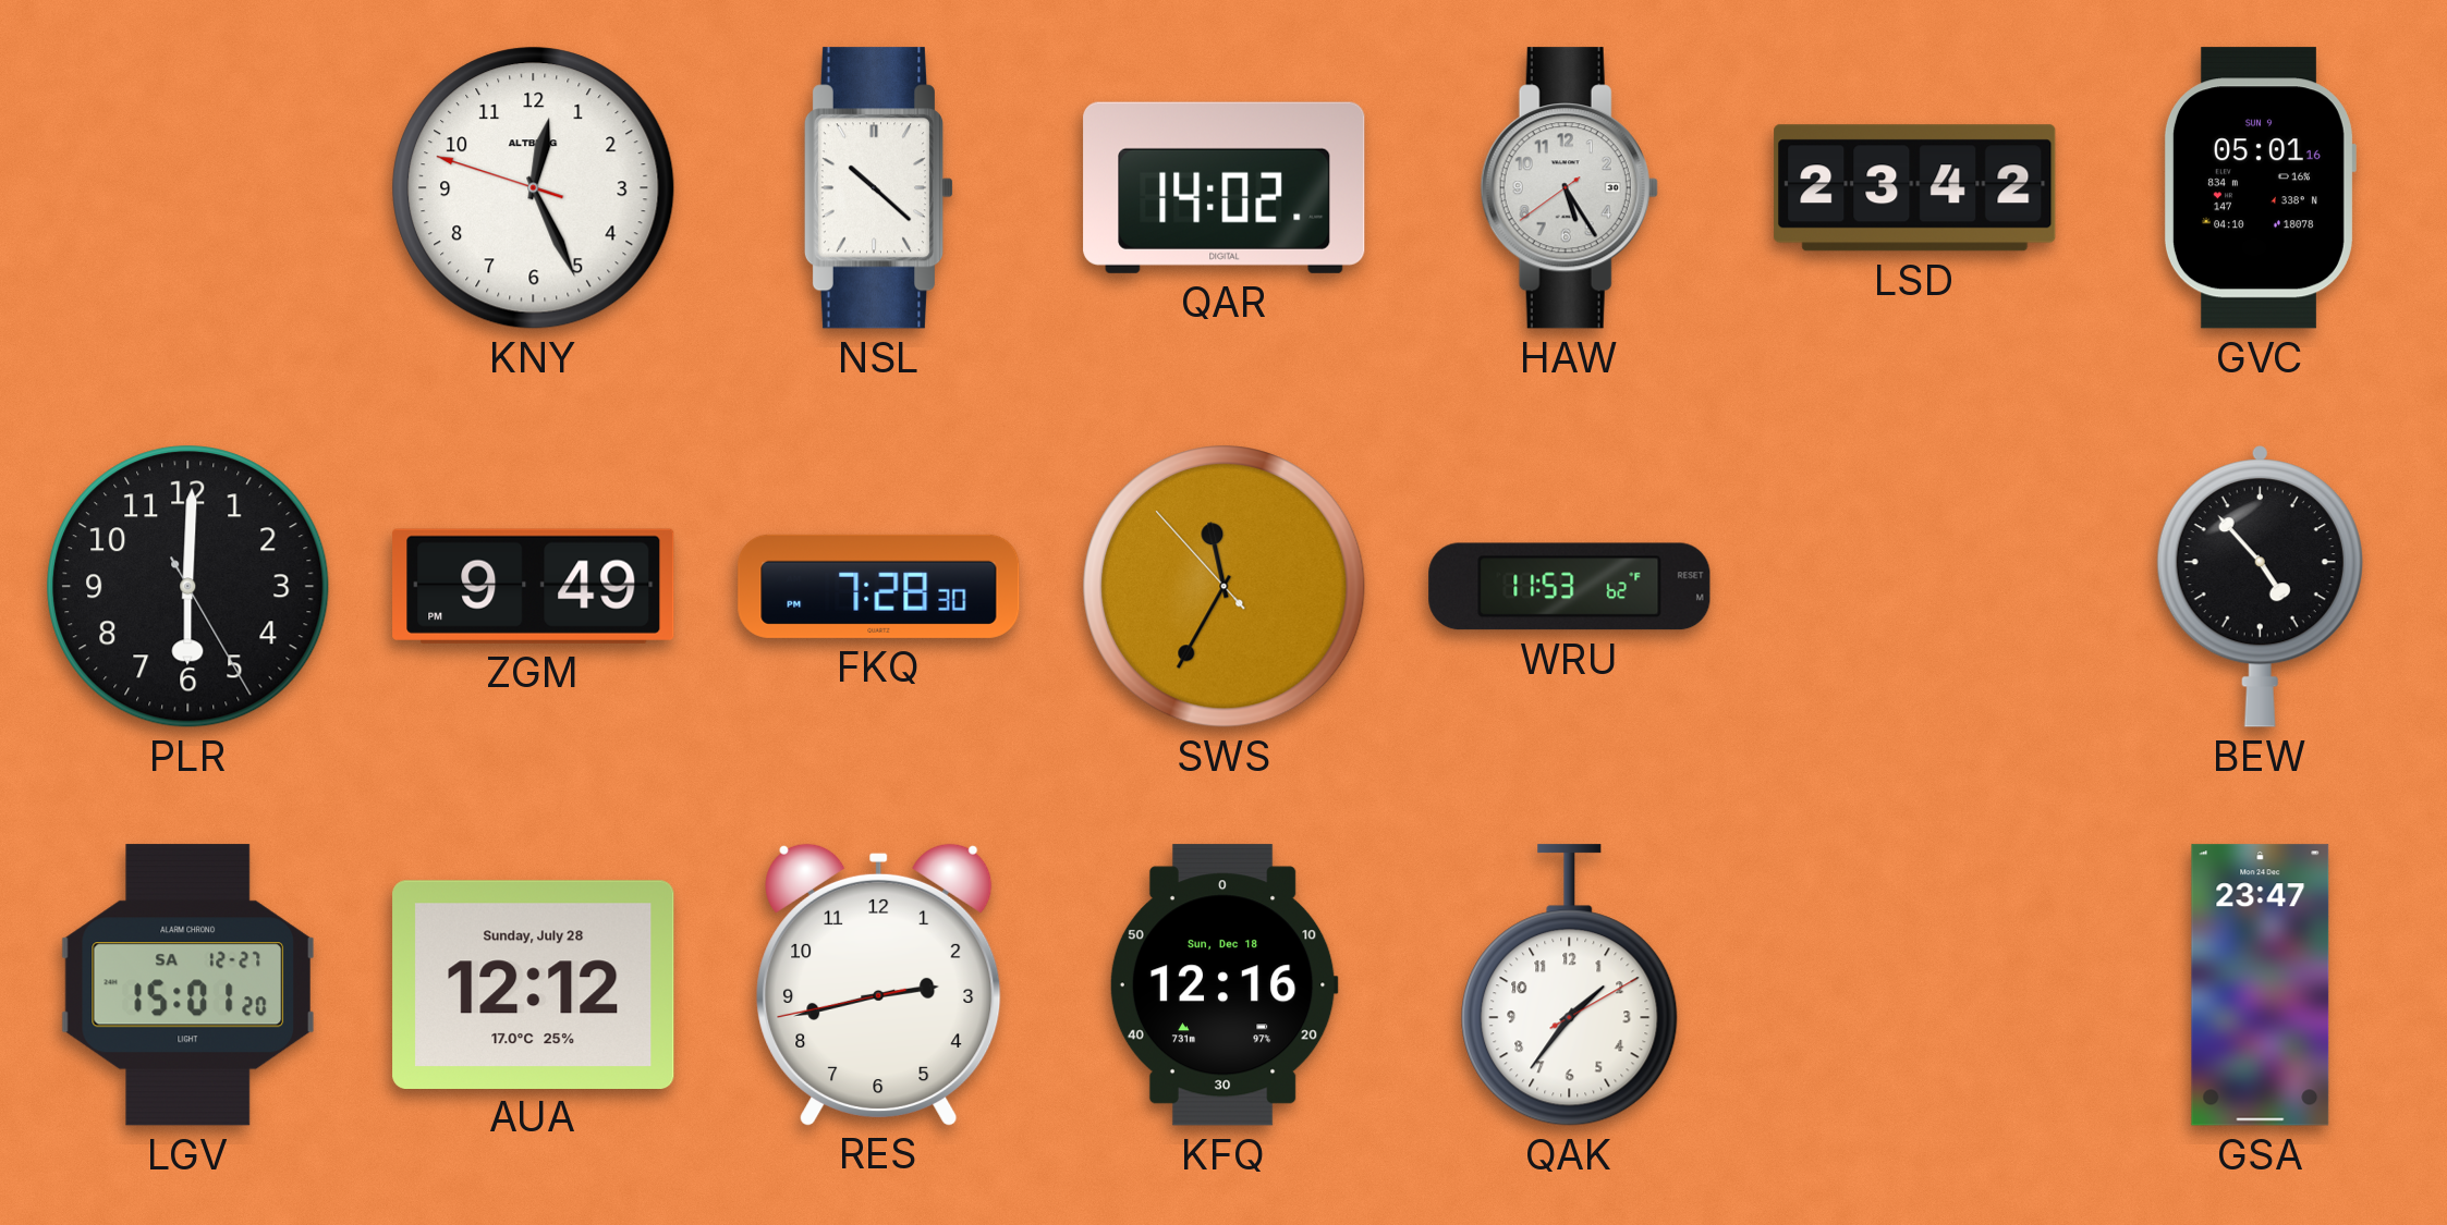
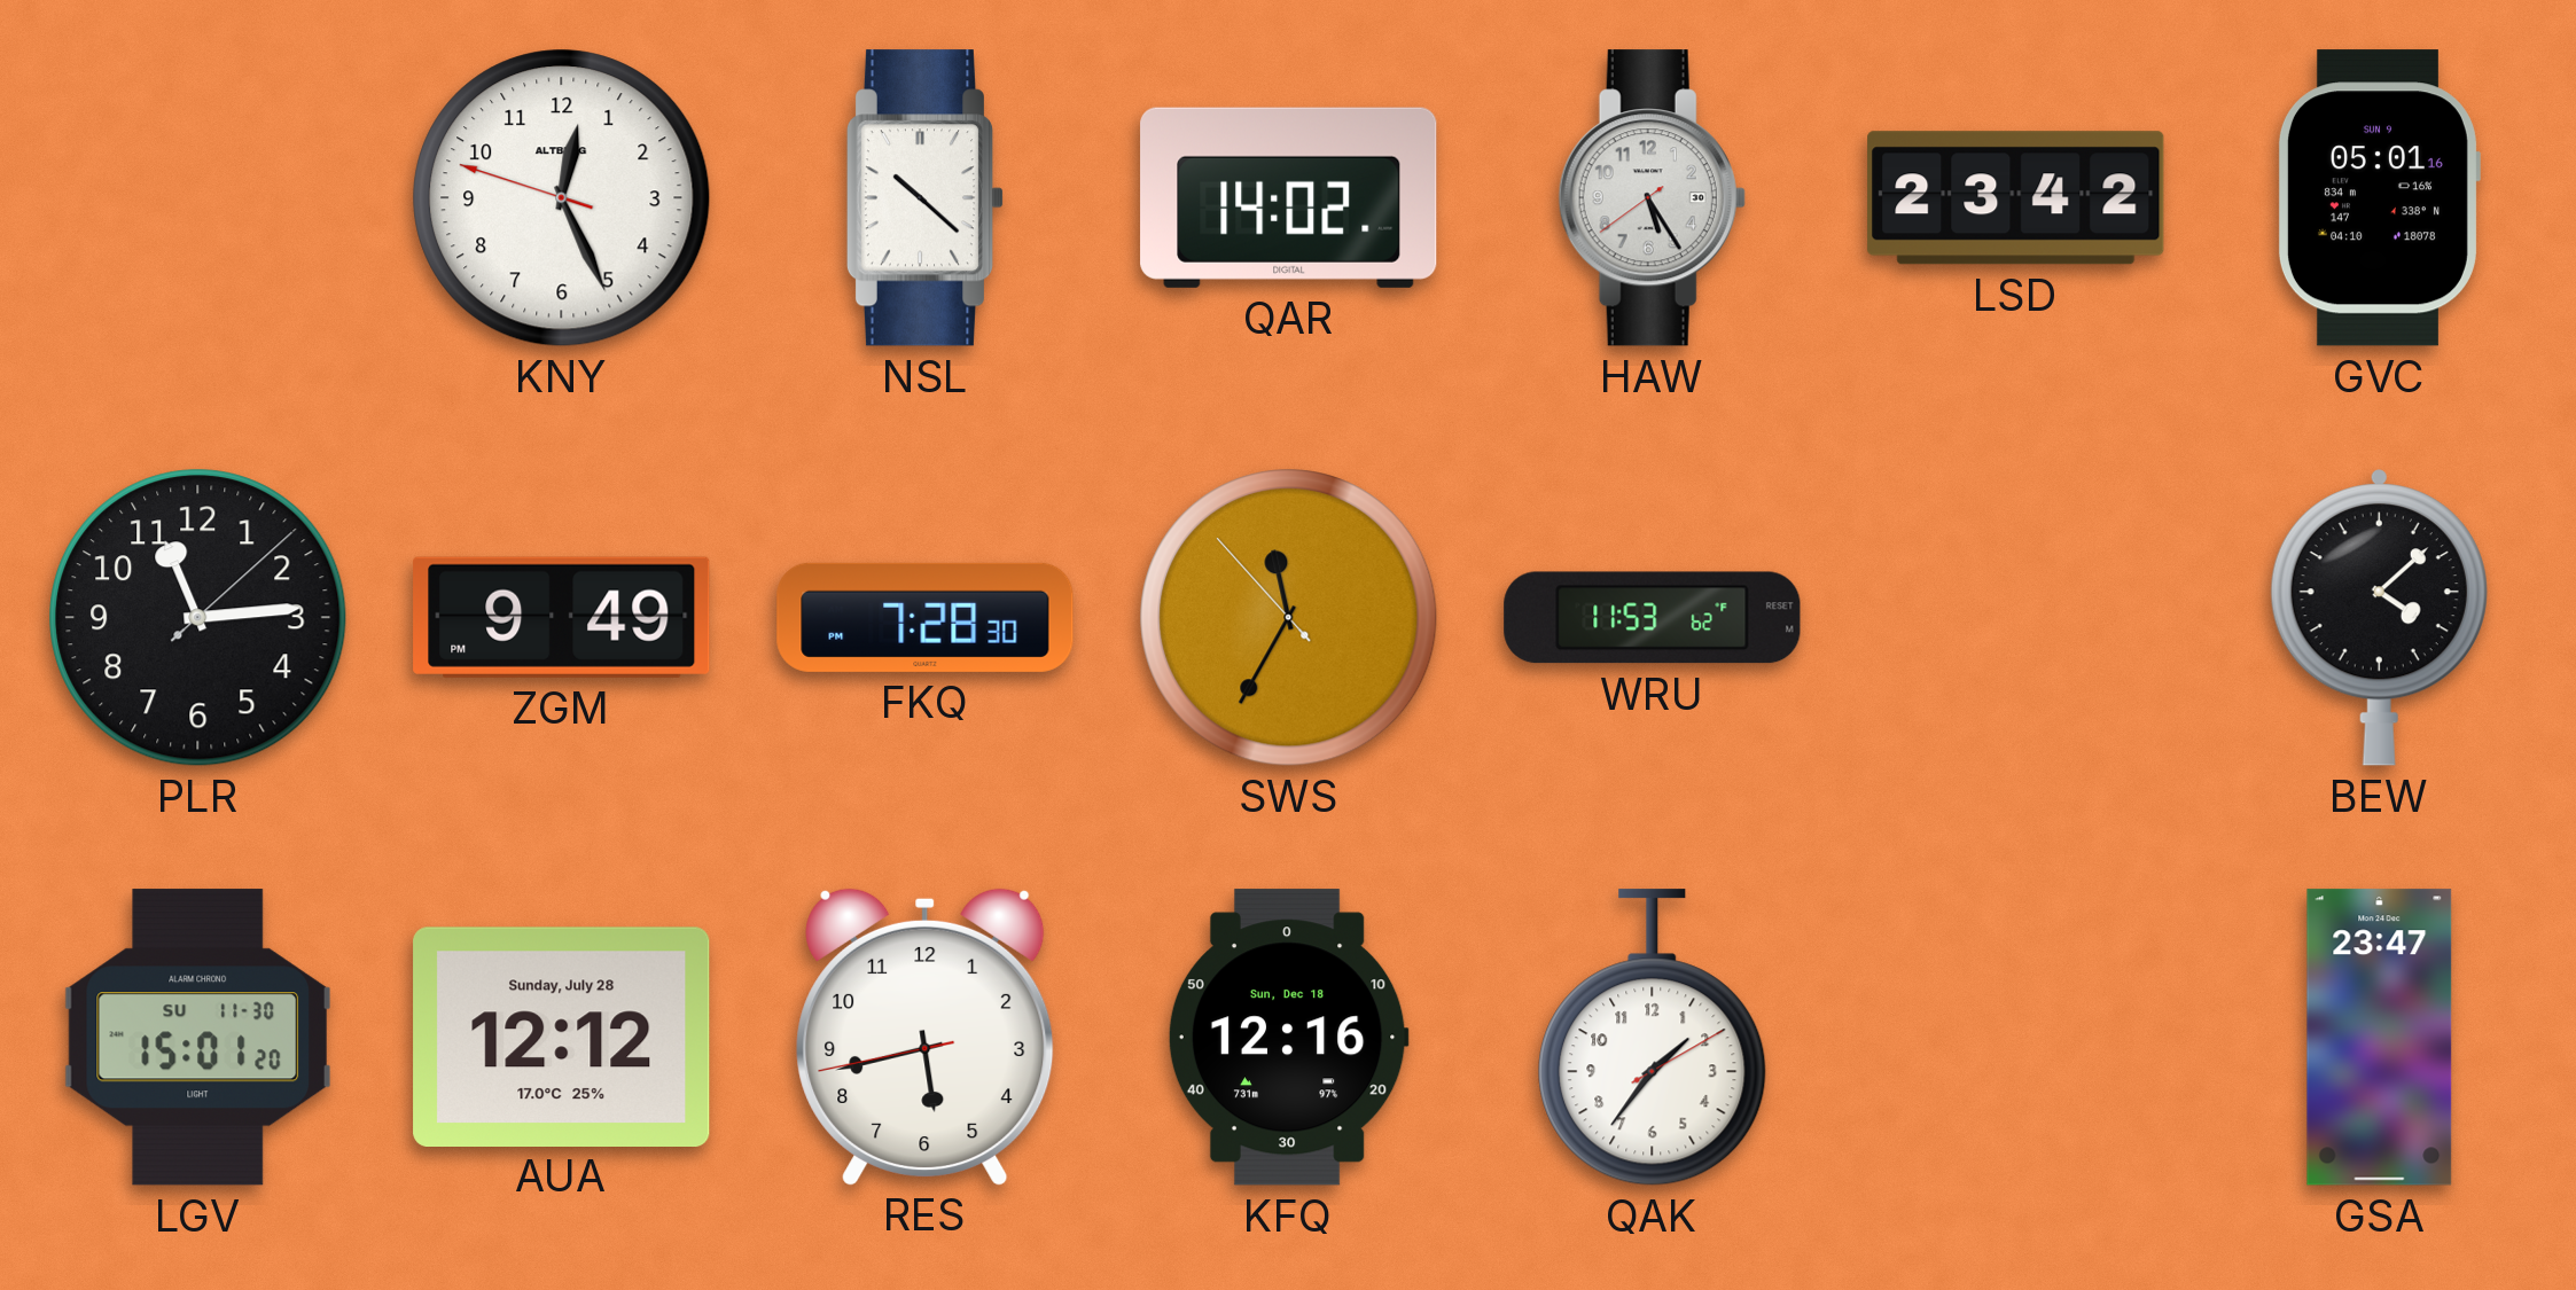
PLR: 6:00 -> 11:14
BEW: 4:53 -> 4:08
LGV date: SA 12-27 -> SU 11-30
RES: 2:42 -> 5:42
